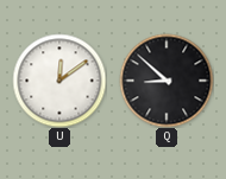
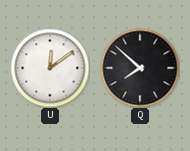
Q: 8:52 -> 7:52
